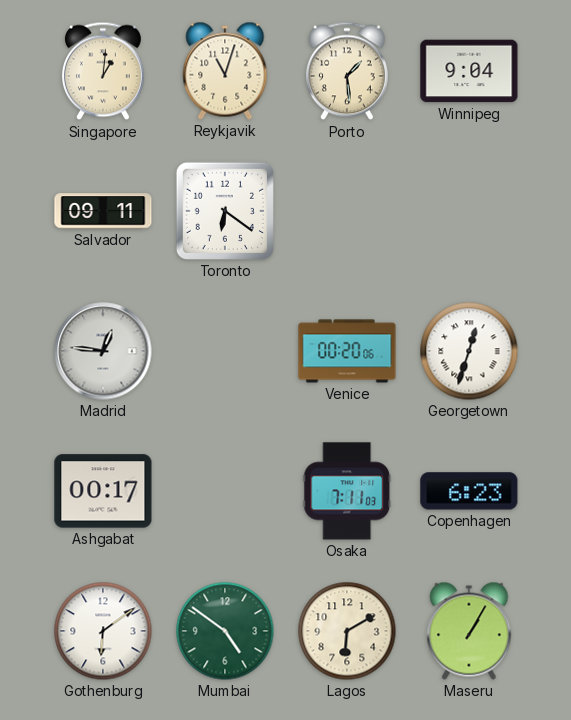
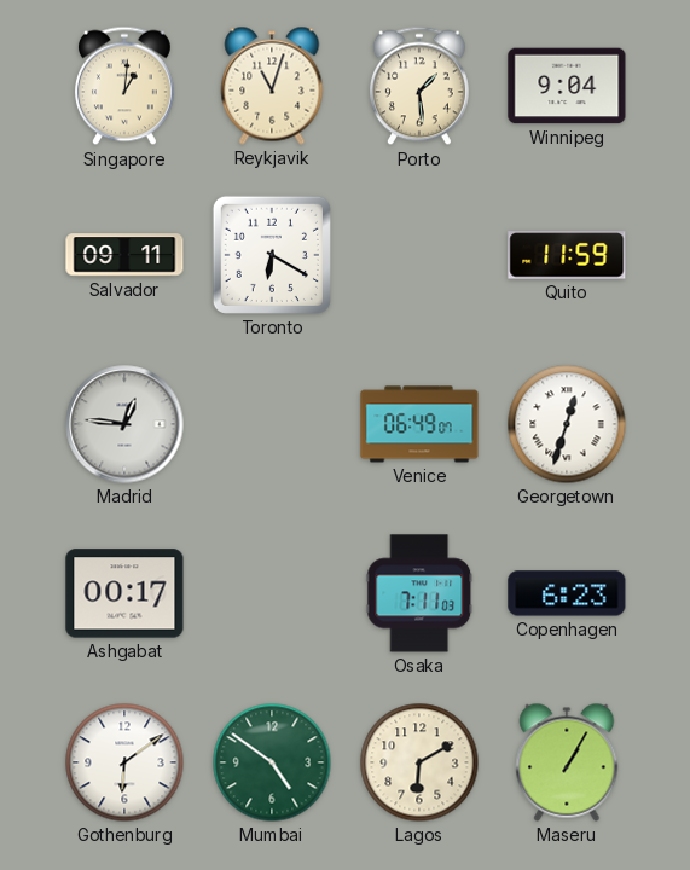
Toronto: 6:21 -> 6:20
Quito: none -> 11:59
Venice: 00:20 -> 06:49
